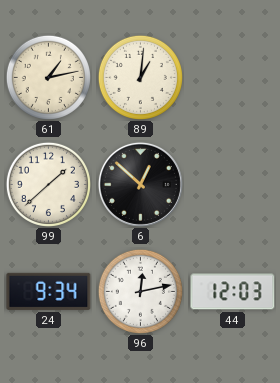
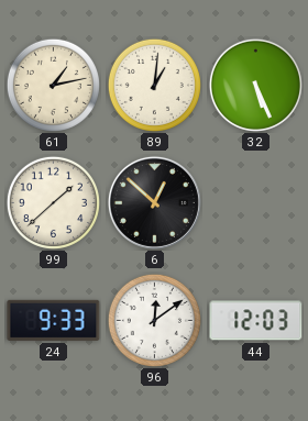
32: none -> 5:26
24: 9:34 -> 9:33
96: 12:13 -> 12:09
